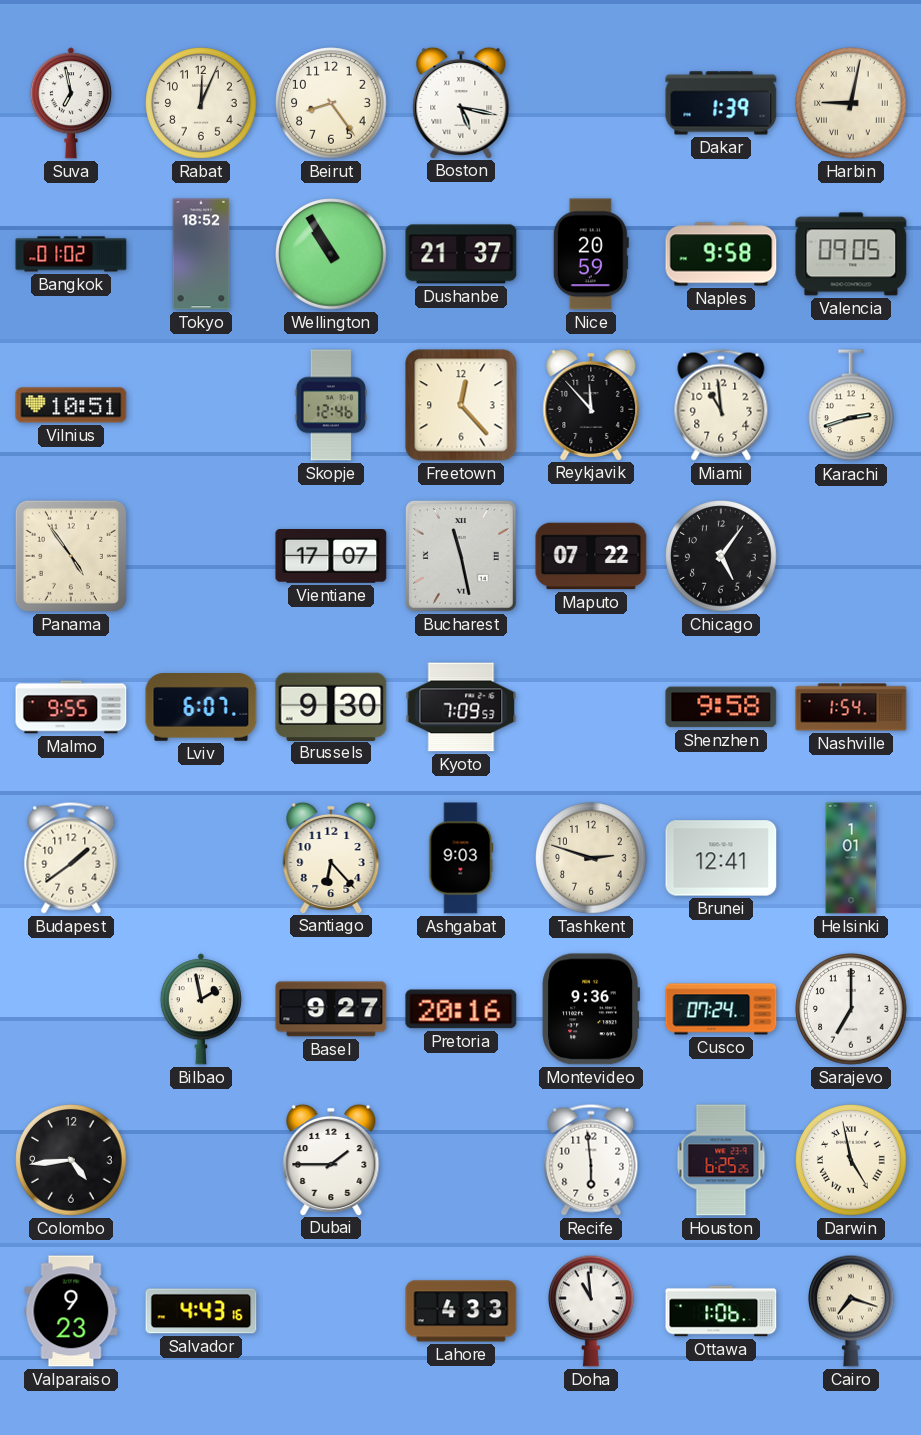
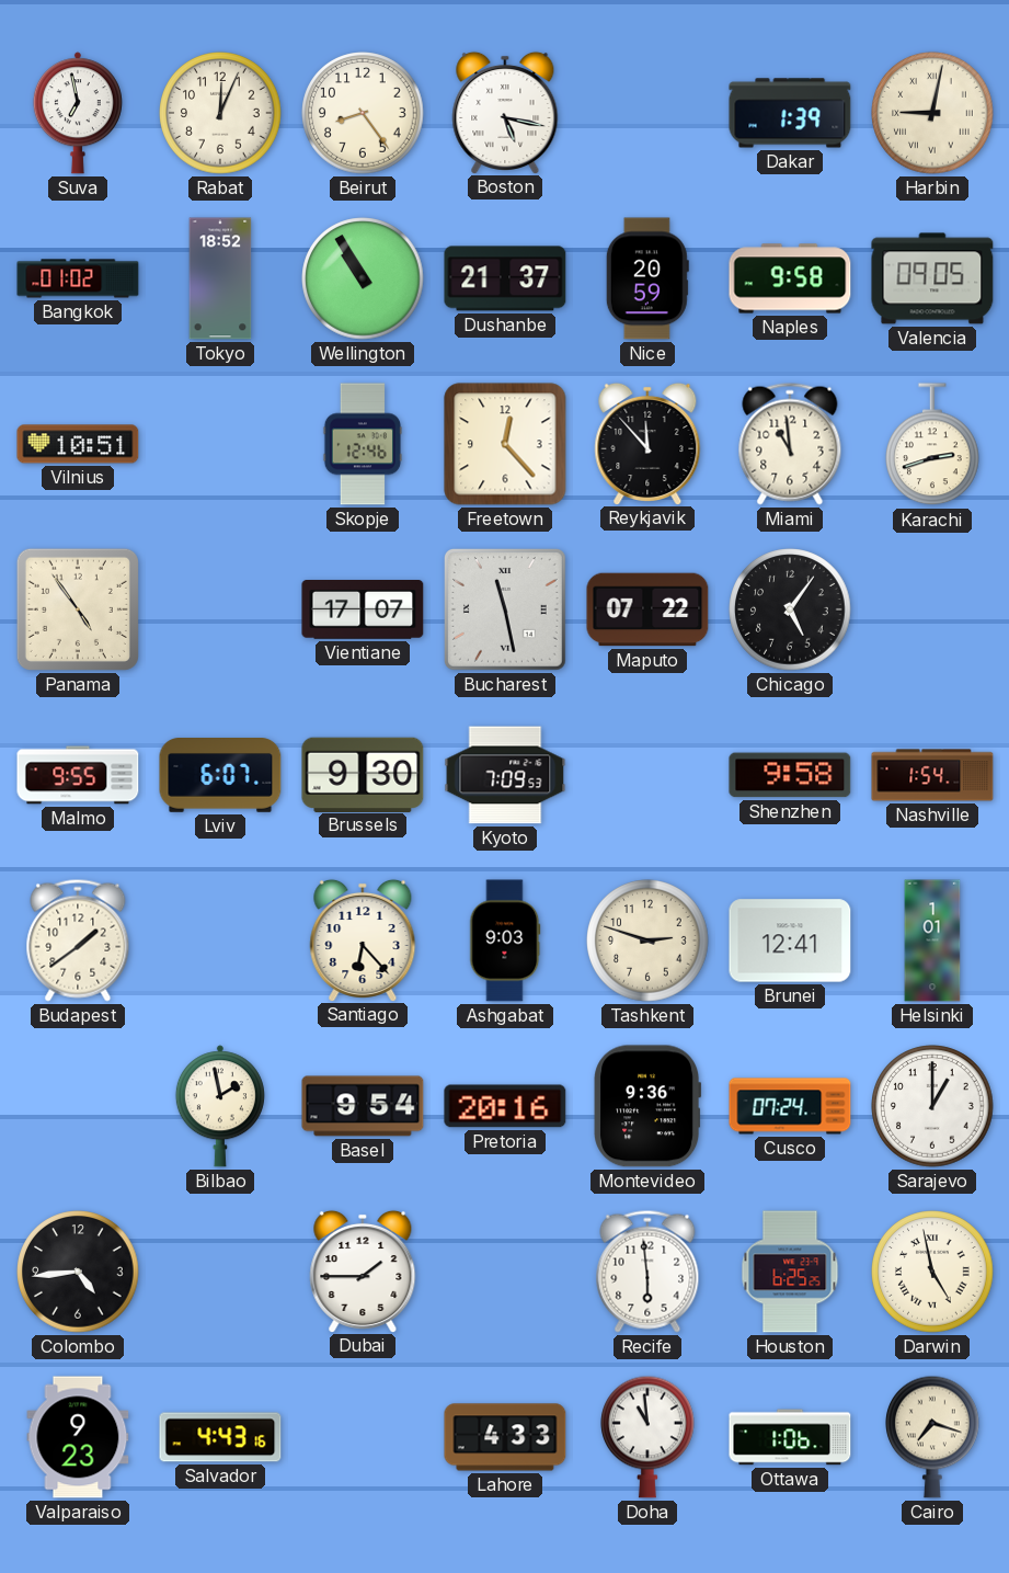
Basel: 9:27 -> 9:54
Sarajevo: 7:00 -> 1:00
